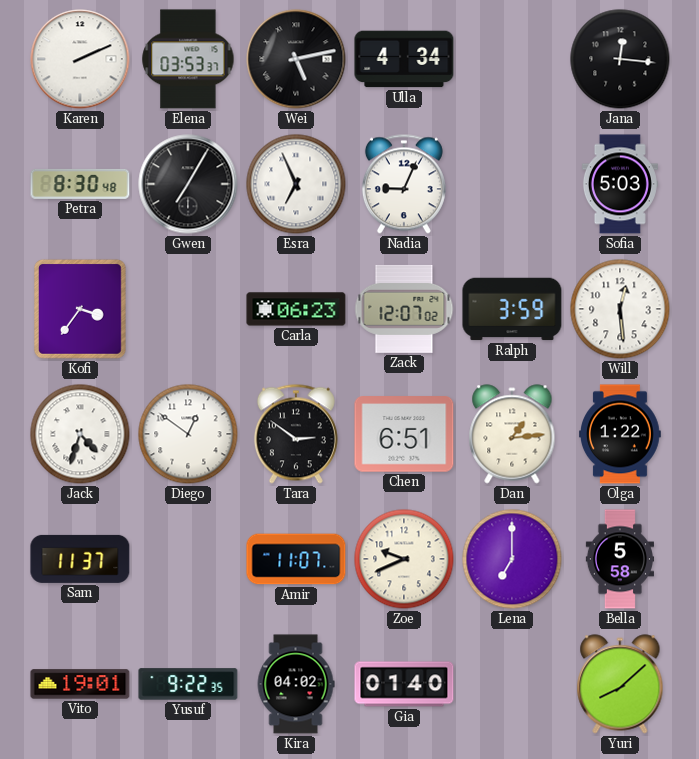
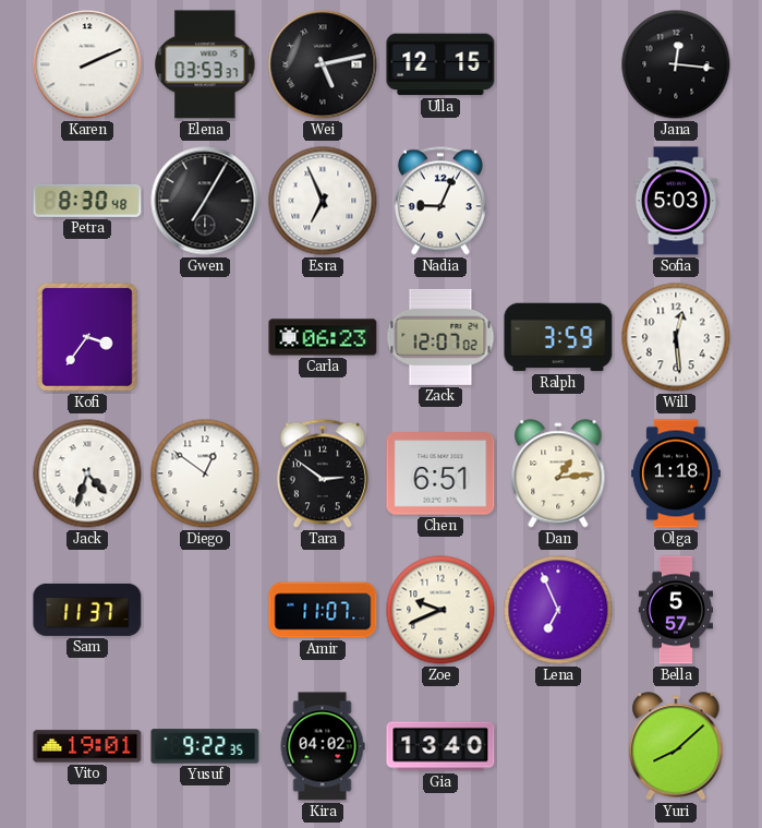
Ulla: 4:34 -> 12:15
Olga: 1:22 -> 1:18
Lena: 7:00 -> 6:56
Bella: 5:58 -> 5:57
Gia: 01:40 -> 13:40
